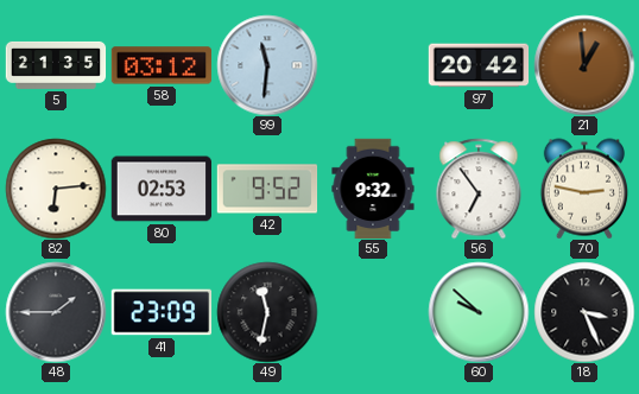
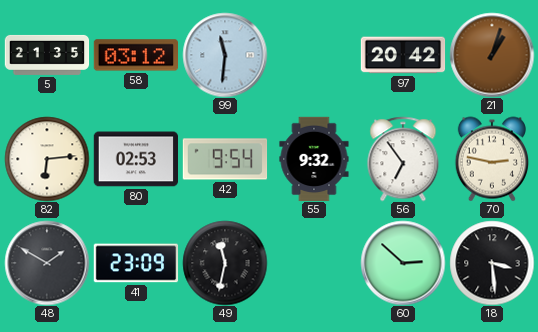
21: 12:59 -> 1:03
42: 9:52 -> 9:54
48: 1:45 -> 1:50
60: 9:52 -> 2:52
18: 3:26 -> 3:29
